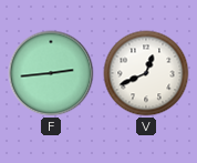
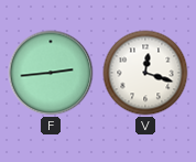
V: 12:41 -> 12:18
